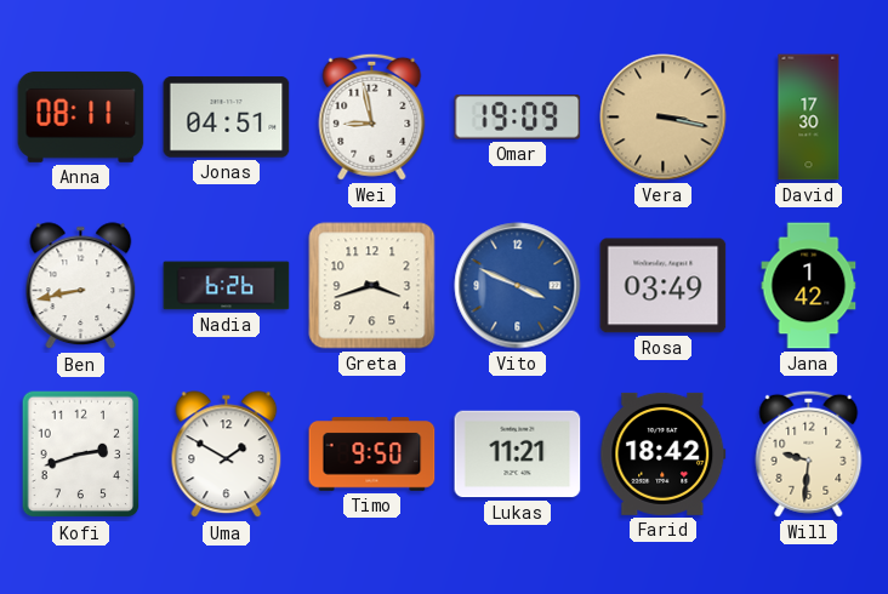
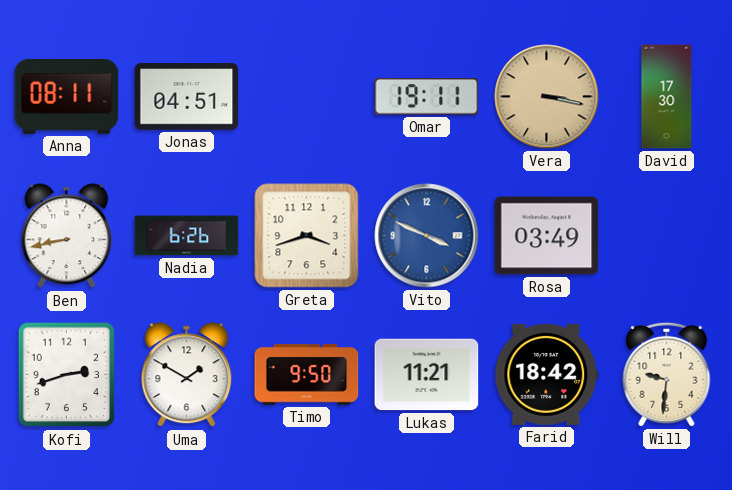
Wei: 8:58 -> none
Omar: 19:09 -> 19:11
Jana: 1:42 -> none
